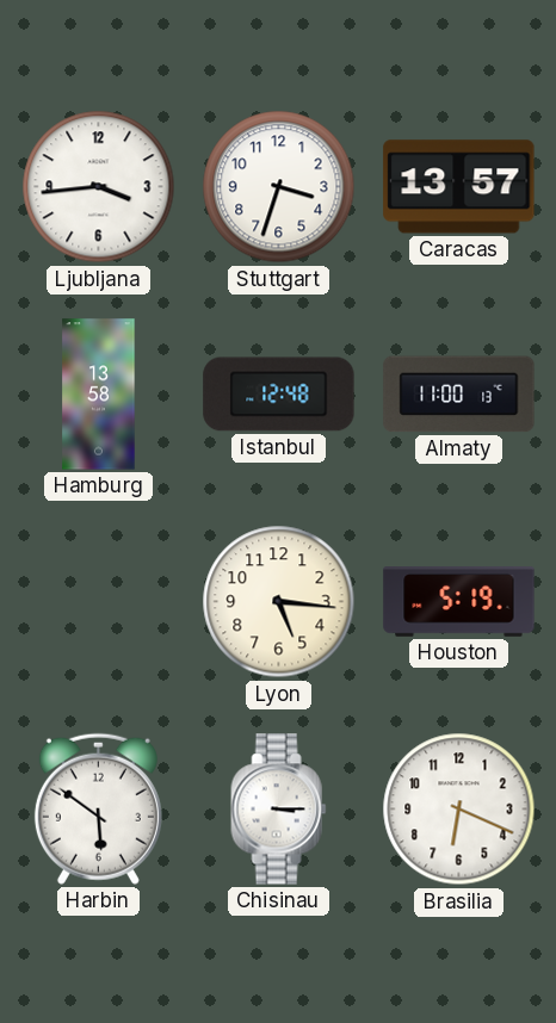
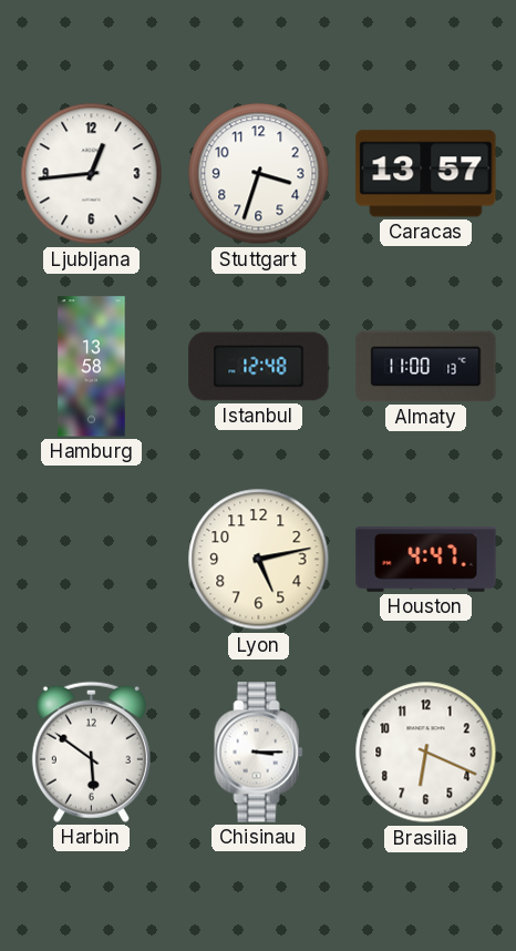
Ljubljana: 3:44 -> 12:44
Lyon: 5:16 -> 5:13
Houston: 5:19 -> 4:47
